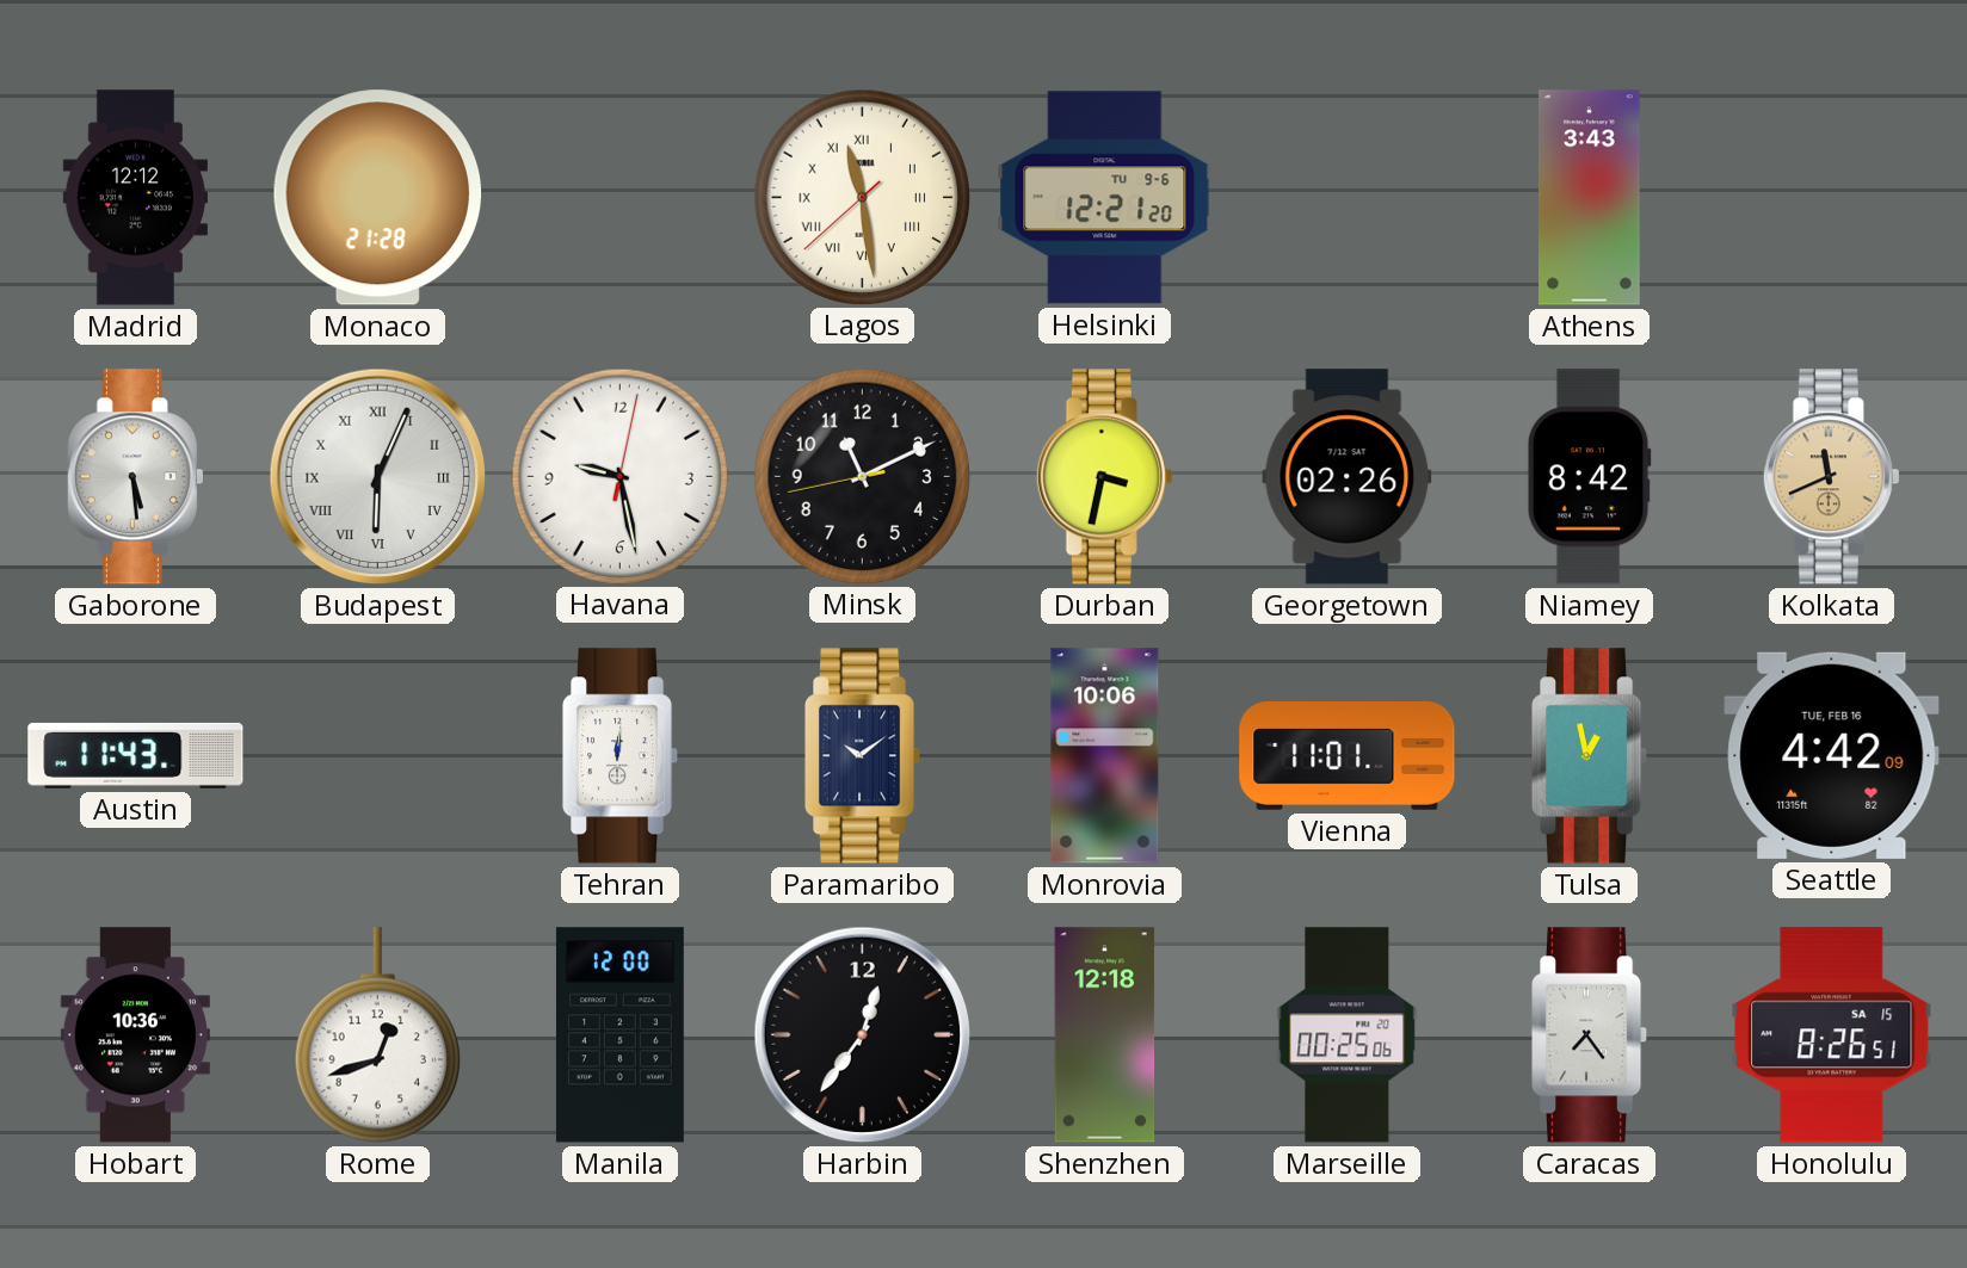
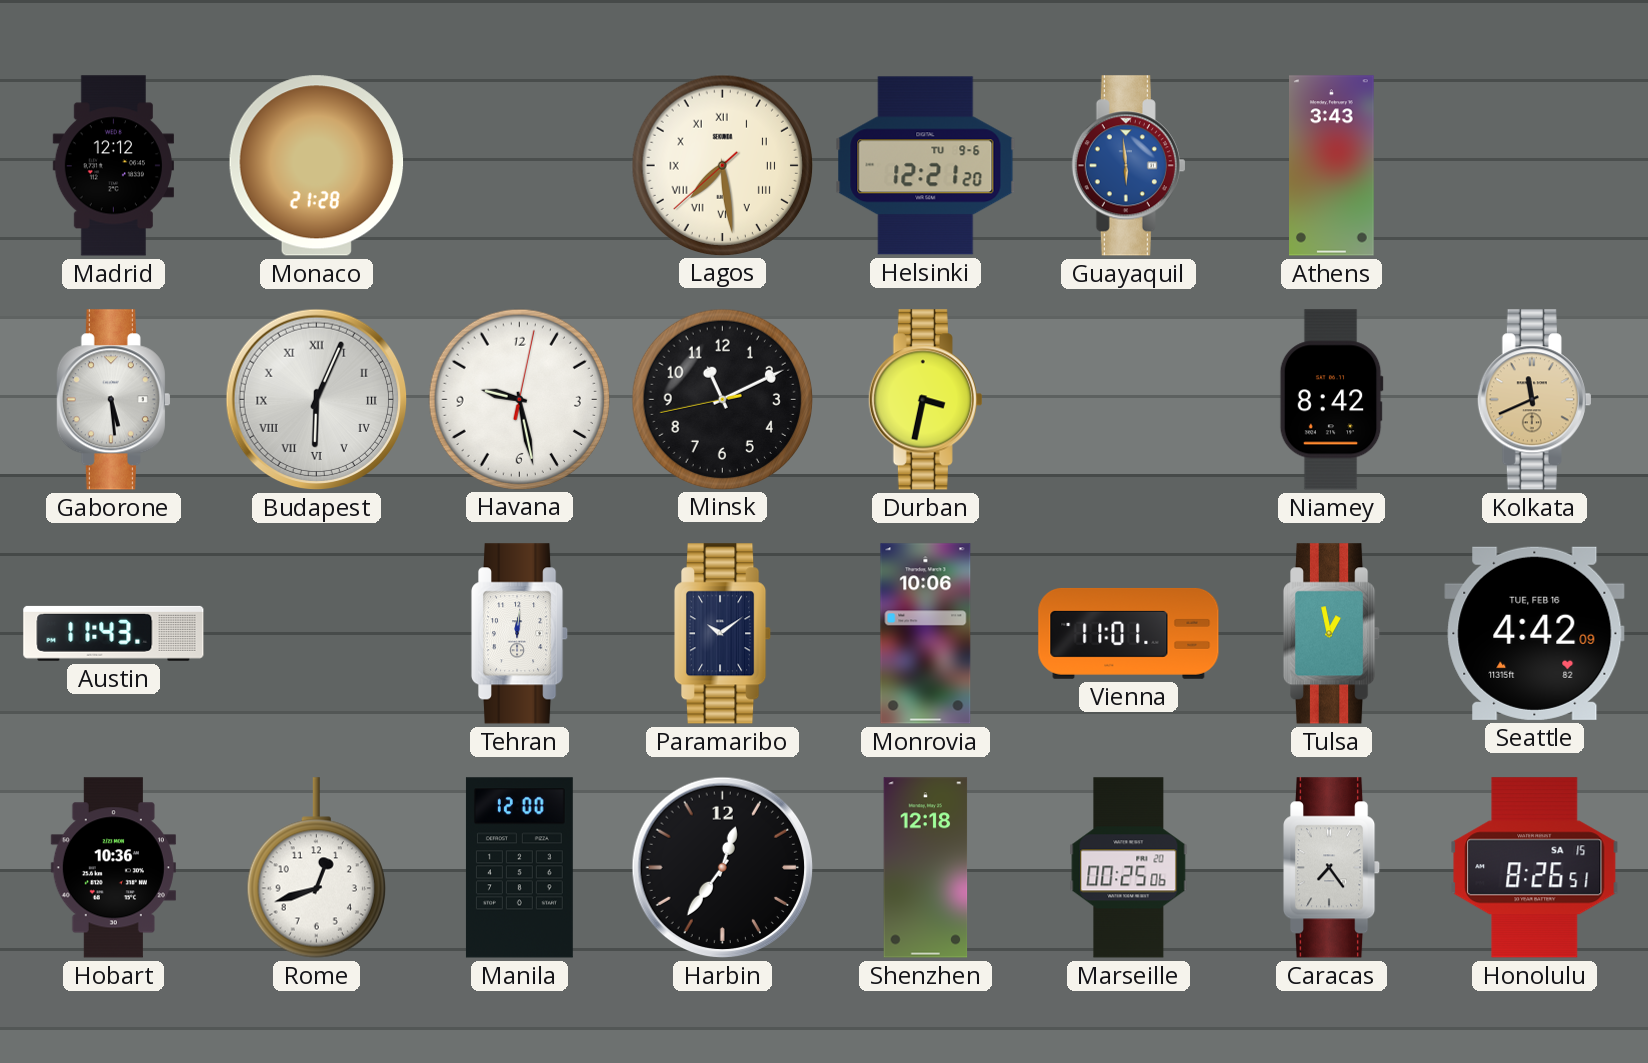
Lagos: 11:28 -> 7:28
Guayaquil: none -> 5:59
Georgetown: 02:26 -> none
